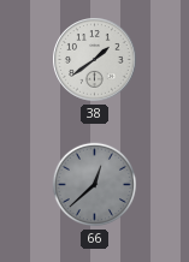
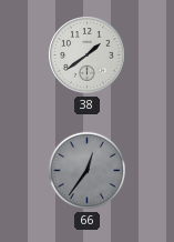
66: 12:38 -> 12:36
